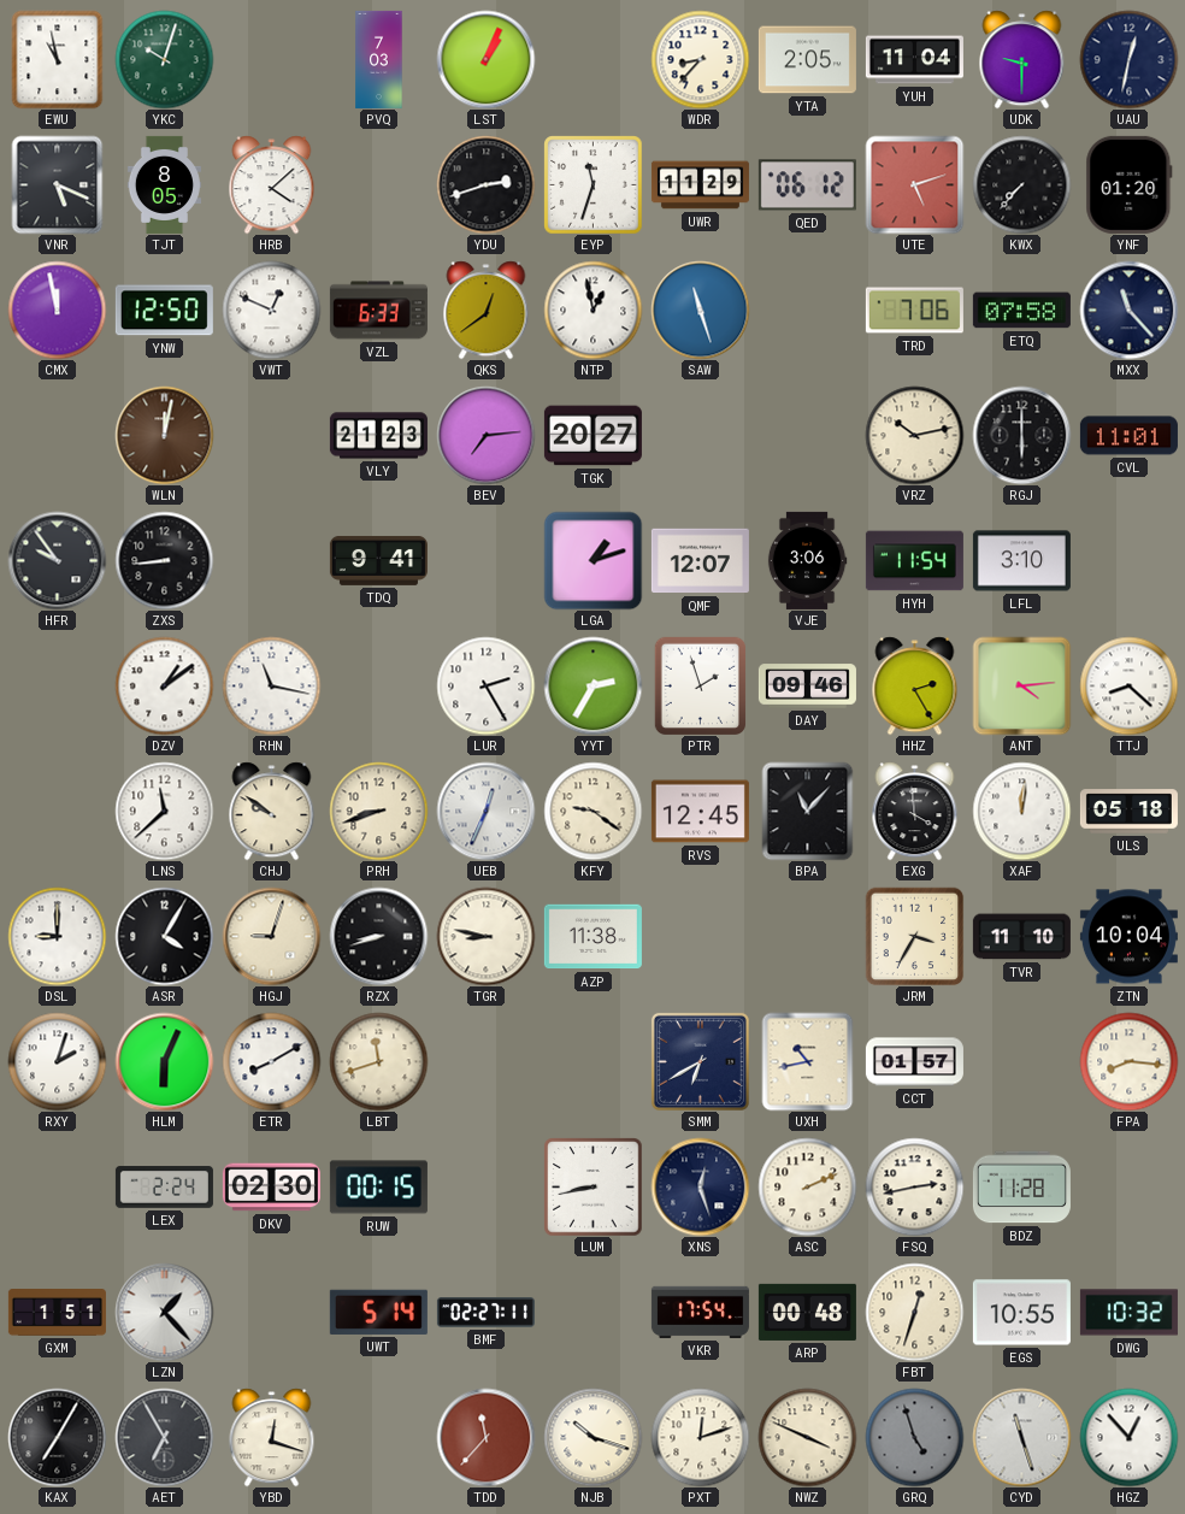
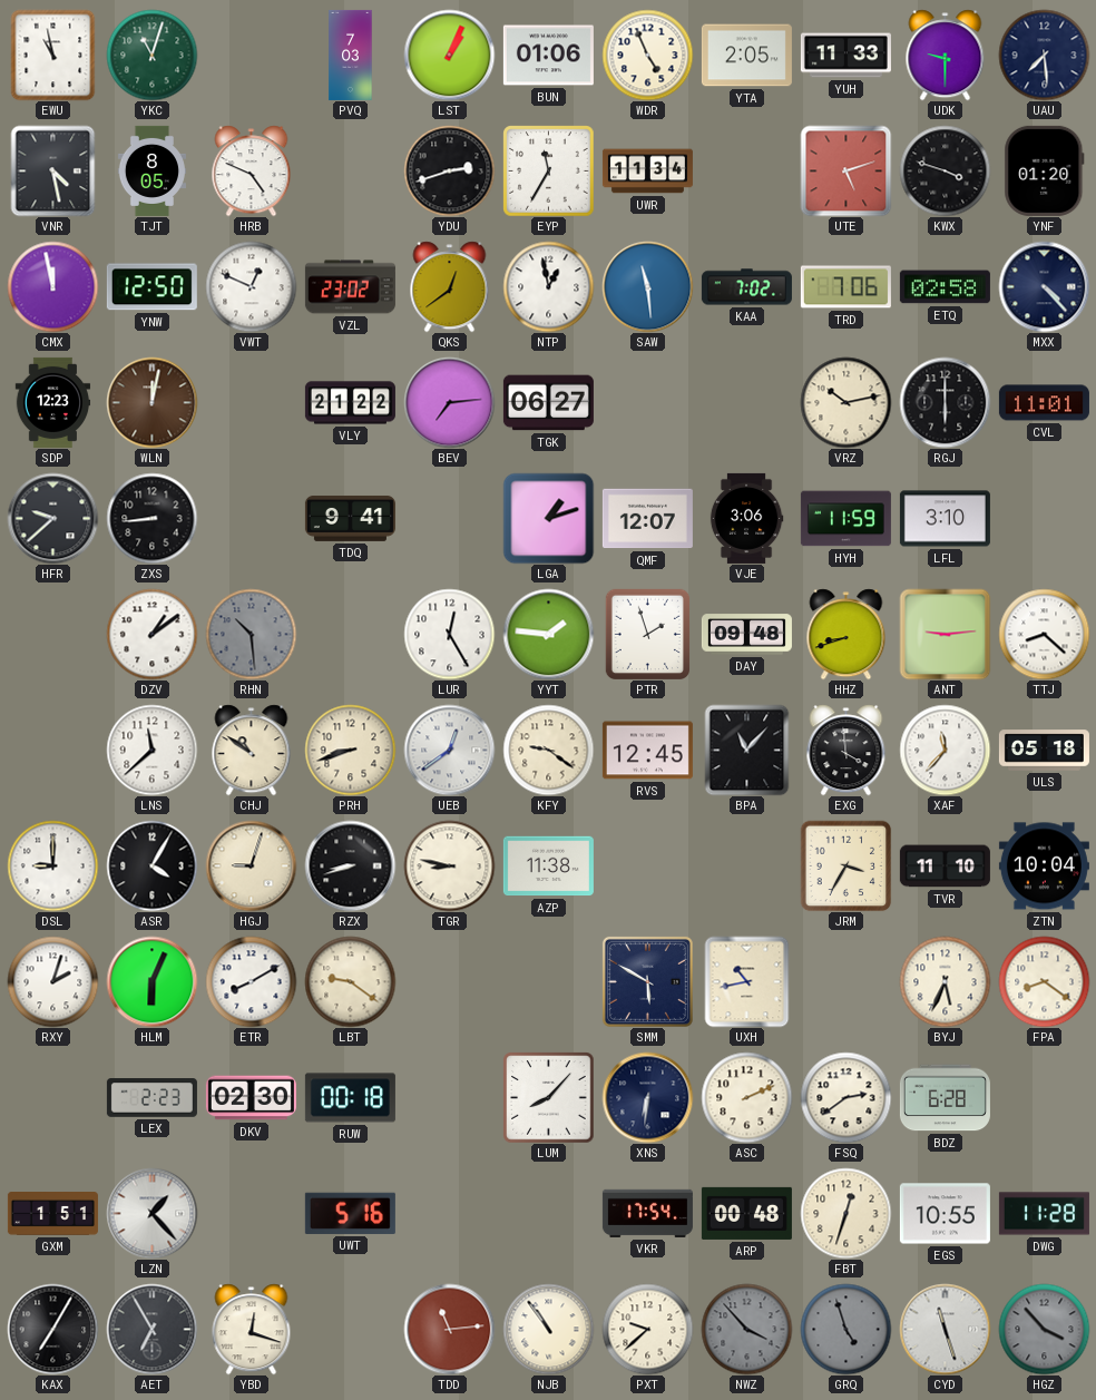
YKC: 10:03 -> 11:03
BUN: none -> 01:06
WDR: 8:37 -> 4:56
YUH: 11:04 -> 11:33
UAU: 12:32 -> 7:29
VNR: 5:19 -> 4:28
HRB: 4:08 -> 4:49
EYP: 11:33 -> 11:35
UWR: 11:29 -> 11:34
QED: 06:12 -> none
KWX: 7:37 -> 3:48
VZL: 6:33 -> 23:02
SAW: 11:27 -> 11:29
KAA: none -> 7:02
ETQ: 07:58 -> 02:58
MXX: 11:23 -> 4:23
SDP: none -> 12:23
VLY: 21:23 -> 21:22
TGK: 20:27 -> 06:27
HFR: 9:54 -> 9:38
HYH: 11:54 -> 11:59
RHN: 11:17 -> 10:29
RHN dial: white -> grey
LUR: 2:25 -> 12:25
YYT: 2:35 -> 1:46
DAY: 09:46 -> 09:48
HHZ: 2:25 -> 8:42
ANT: 4:14 -> 9:14
CHJ: 9:51 -> 10:51
UEB: 12:34 -> 12:39
XAF: 12:01 -> 11:37
LBT: 11:42 -> 9:21
SMM: 6:40 -> 5:50
CCT: 01:57 -> none
BYJ: none -> 5:34
FPA: 8:16 -> 8:21
LEX: 2:24 -> 2:23
RUW: 00:15 -> 00:18
LUM: 8:43 -> 8:07
XNS: 12:27 -> 6:31
FSQ: 2:43 -> 2:39
BDZ: 11:28 -> 6:28
UWT: 5:14 -> 5:16
BMF: 02:27 -> none
DWG: 10:32 -> 11:28
TDD: 11:37 -> 11:14
NJB: 10:18 -> 10:54
PXT: 12:12 -> 9:38
NWZ: 3:49 -> 3:53
NWZ dial: cream -> grey
HGZ: 12:53 -> 3:53
HGZ dial: white -> grey
